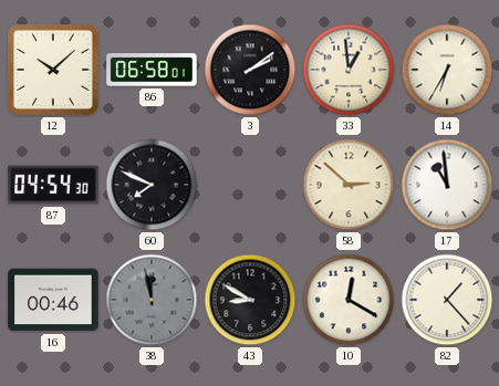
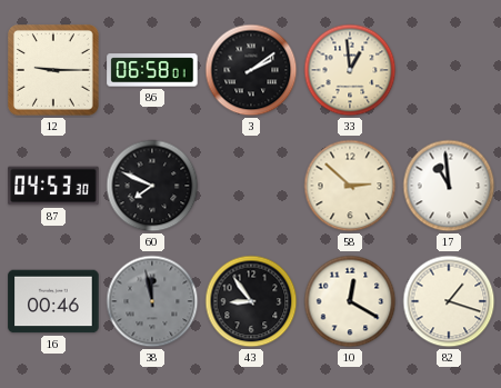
12: 10:08 -> 9:15
14: 6:35 -> none
87: 04:54 -> 04:53
43: 8:50 -> 8:54
82: 1:23 -> 1:18
